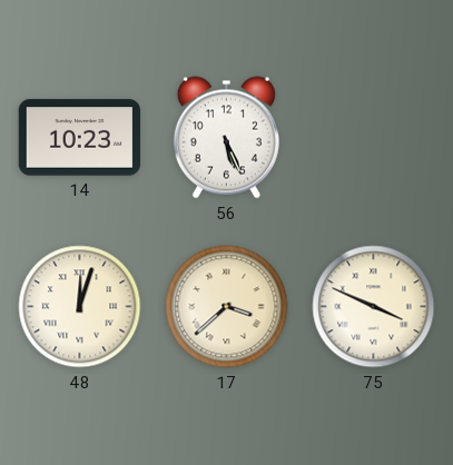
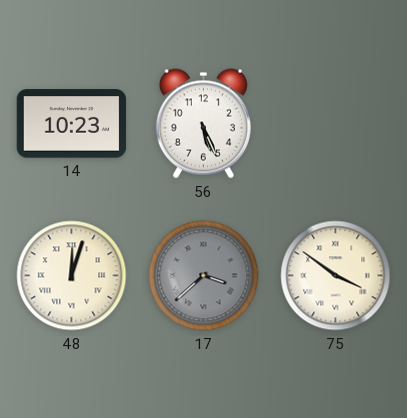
17 dial: cream -> grey
75: 3:49 -> 3:51
